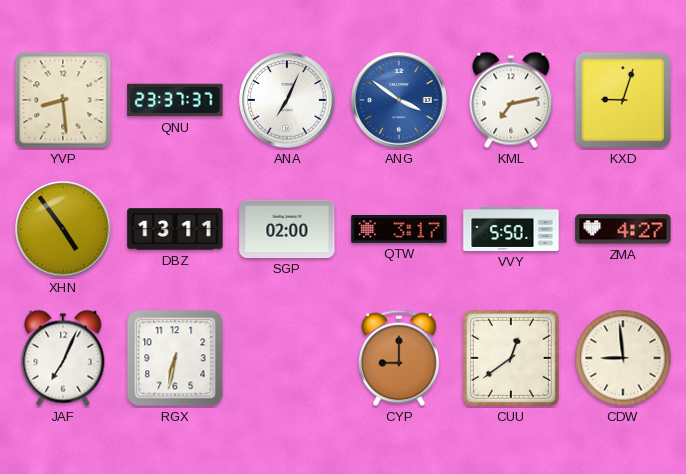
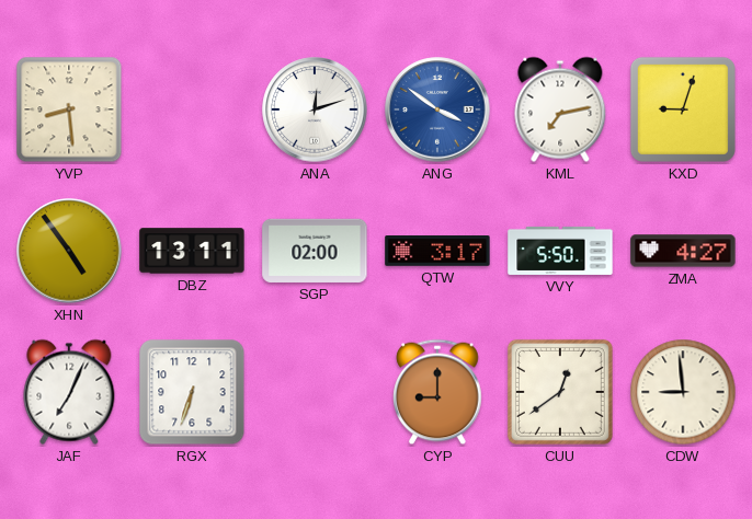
QNU: 23:37 -> none
ANA: 7:04 -> 12:12
RGX: 6:32 -> 6:33
